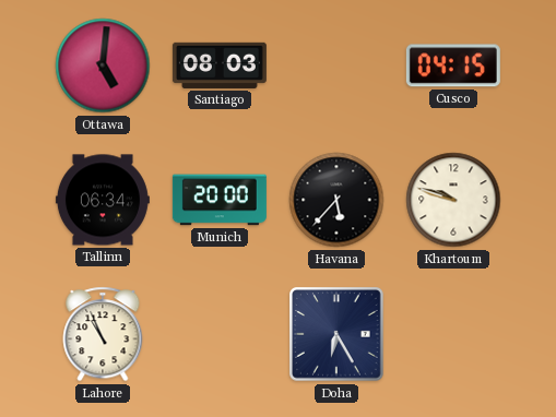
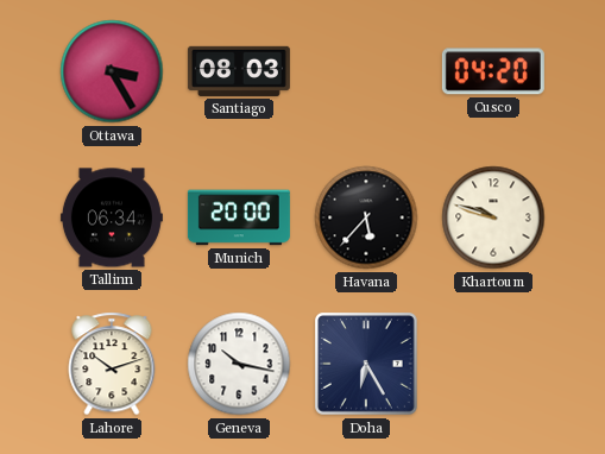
Ottawa: 5:01 -> 3:25
Cusco: 04:15 -> 04:20
Lahore: 10:56 -> 10:12
Geneva: none -> 10:17
